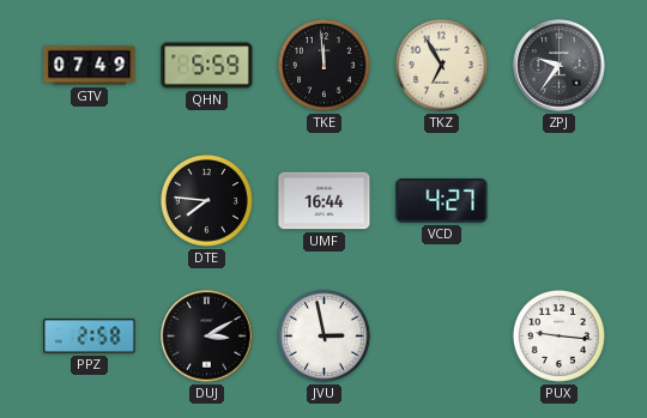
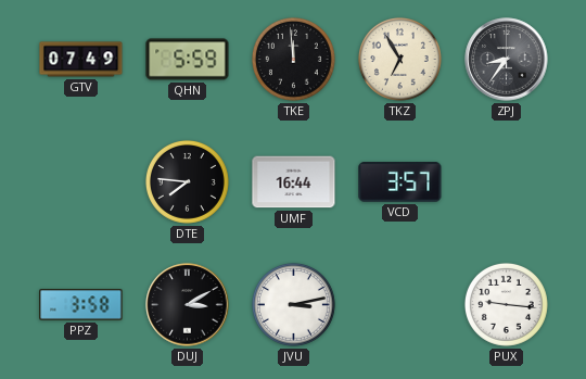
ZPJ: 9:36 -> 8:36
VCD: 4:27 -> 3:57
PPZ: 2:58 -> 3:58
JVU: 2:58 -> 3:13
